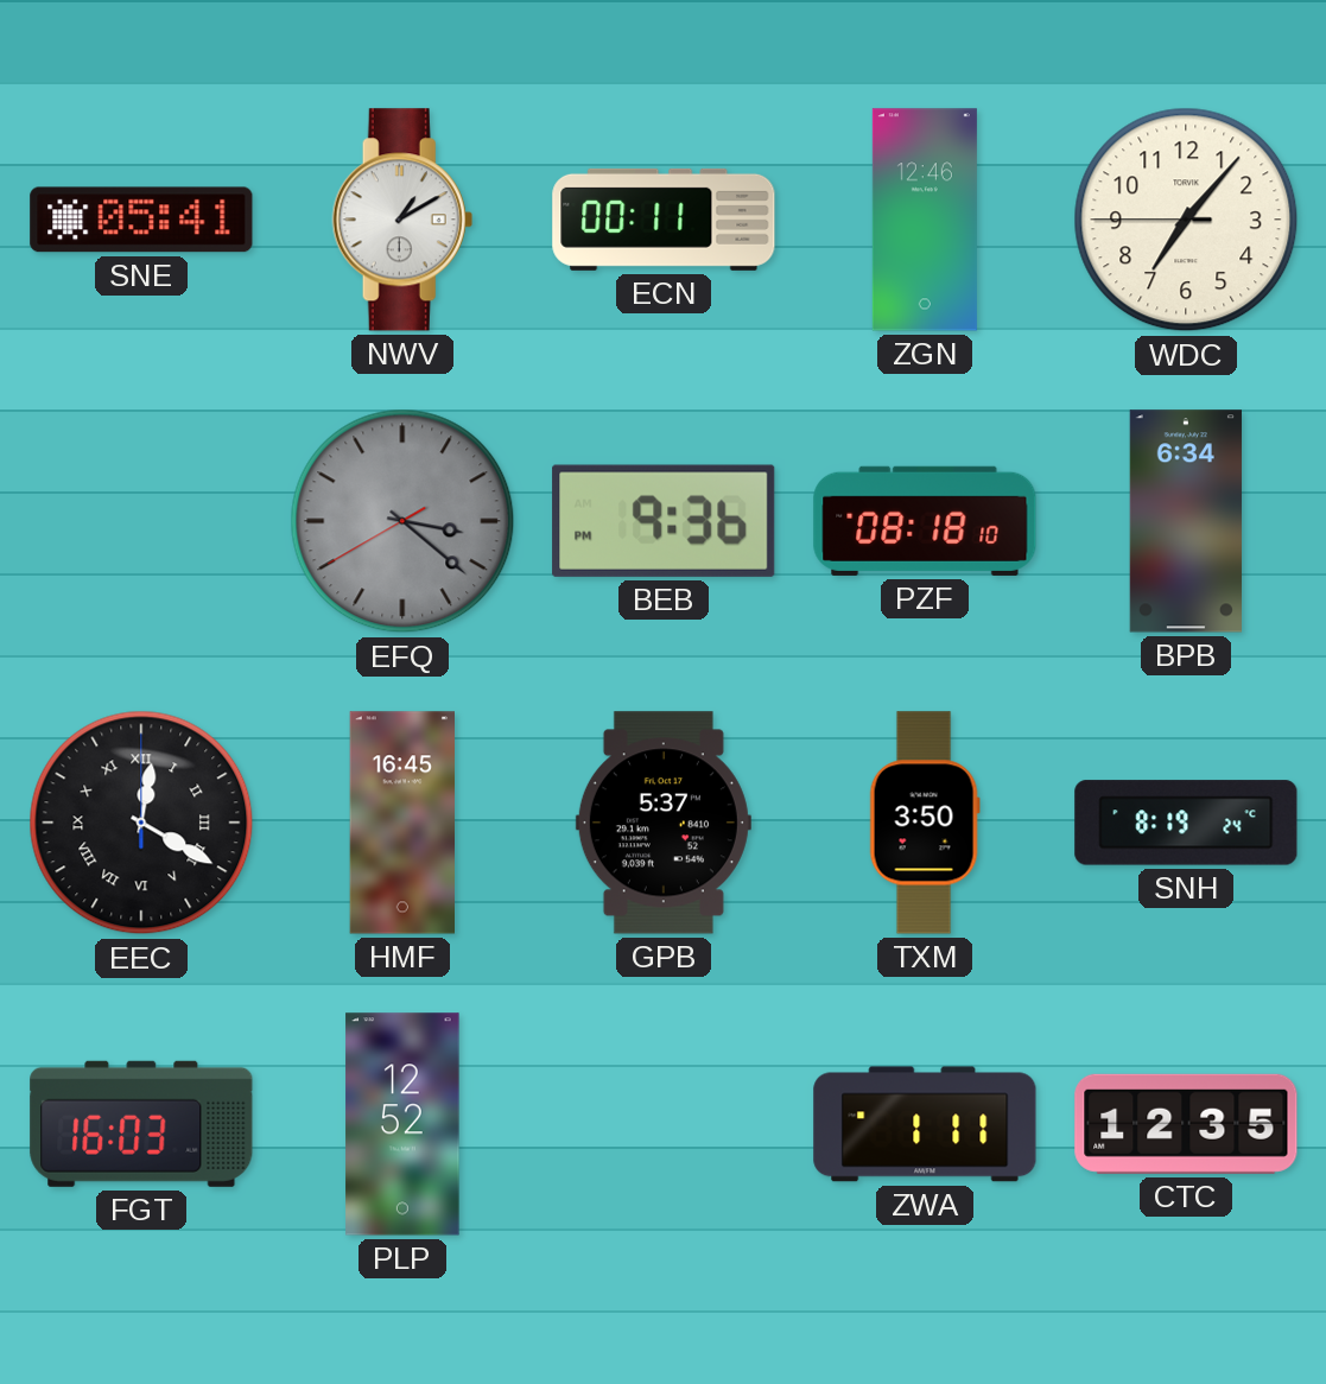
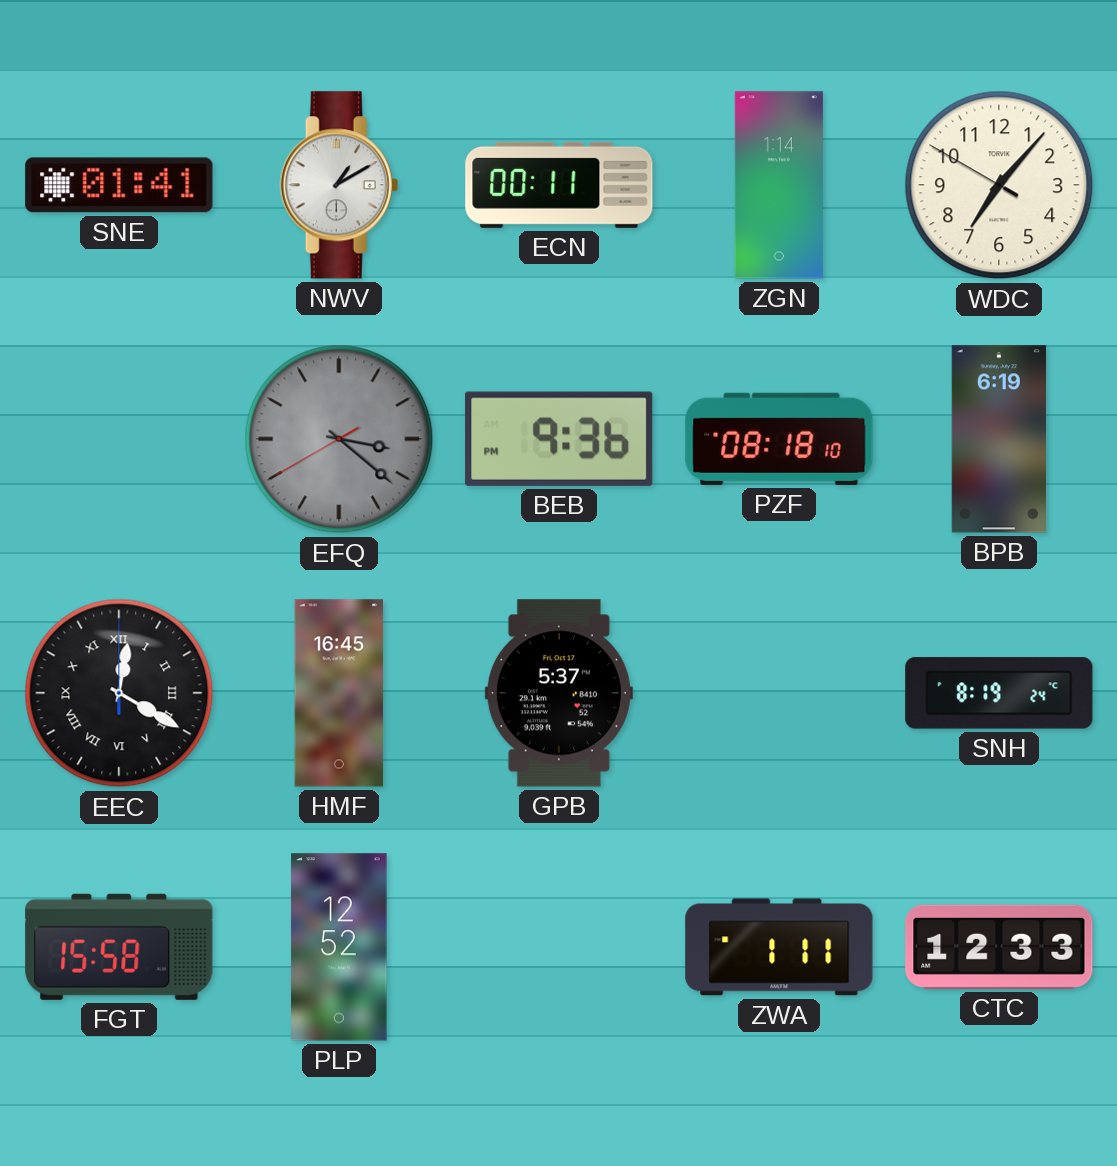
SNE: 05:41 -> 01:41
ZGN: 12:46 -> 1:14
WDC: 7:06:45 -> 7:06:50
BPB: 6:34 -> 6:19
TXM: 3:50 -> none
FGT: 16:03 -> 15:58
CTC: 12:35 -> 12:33
